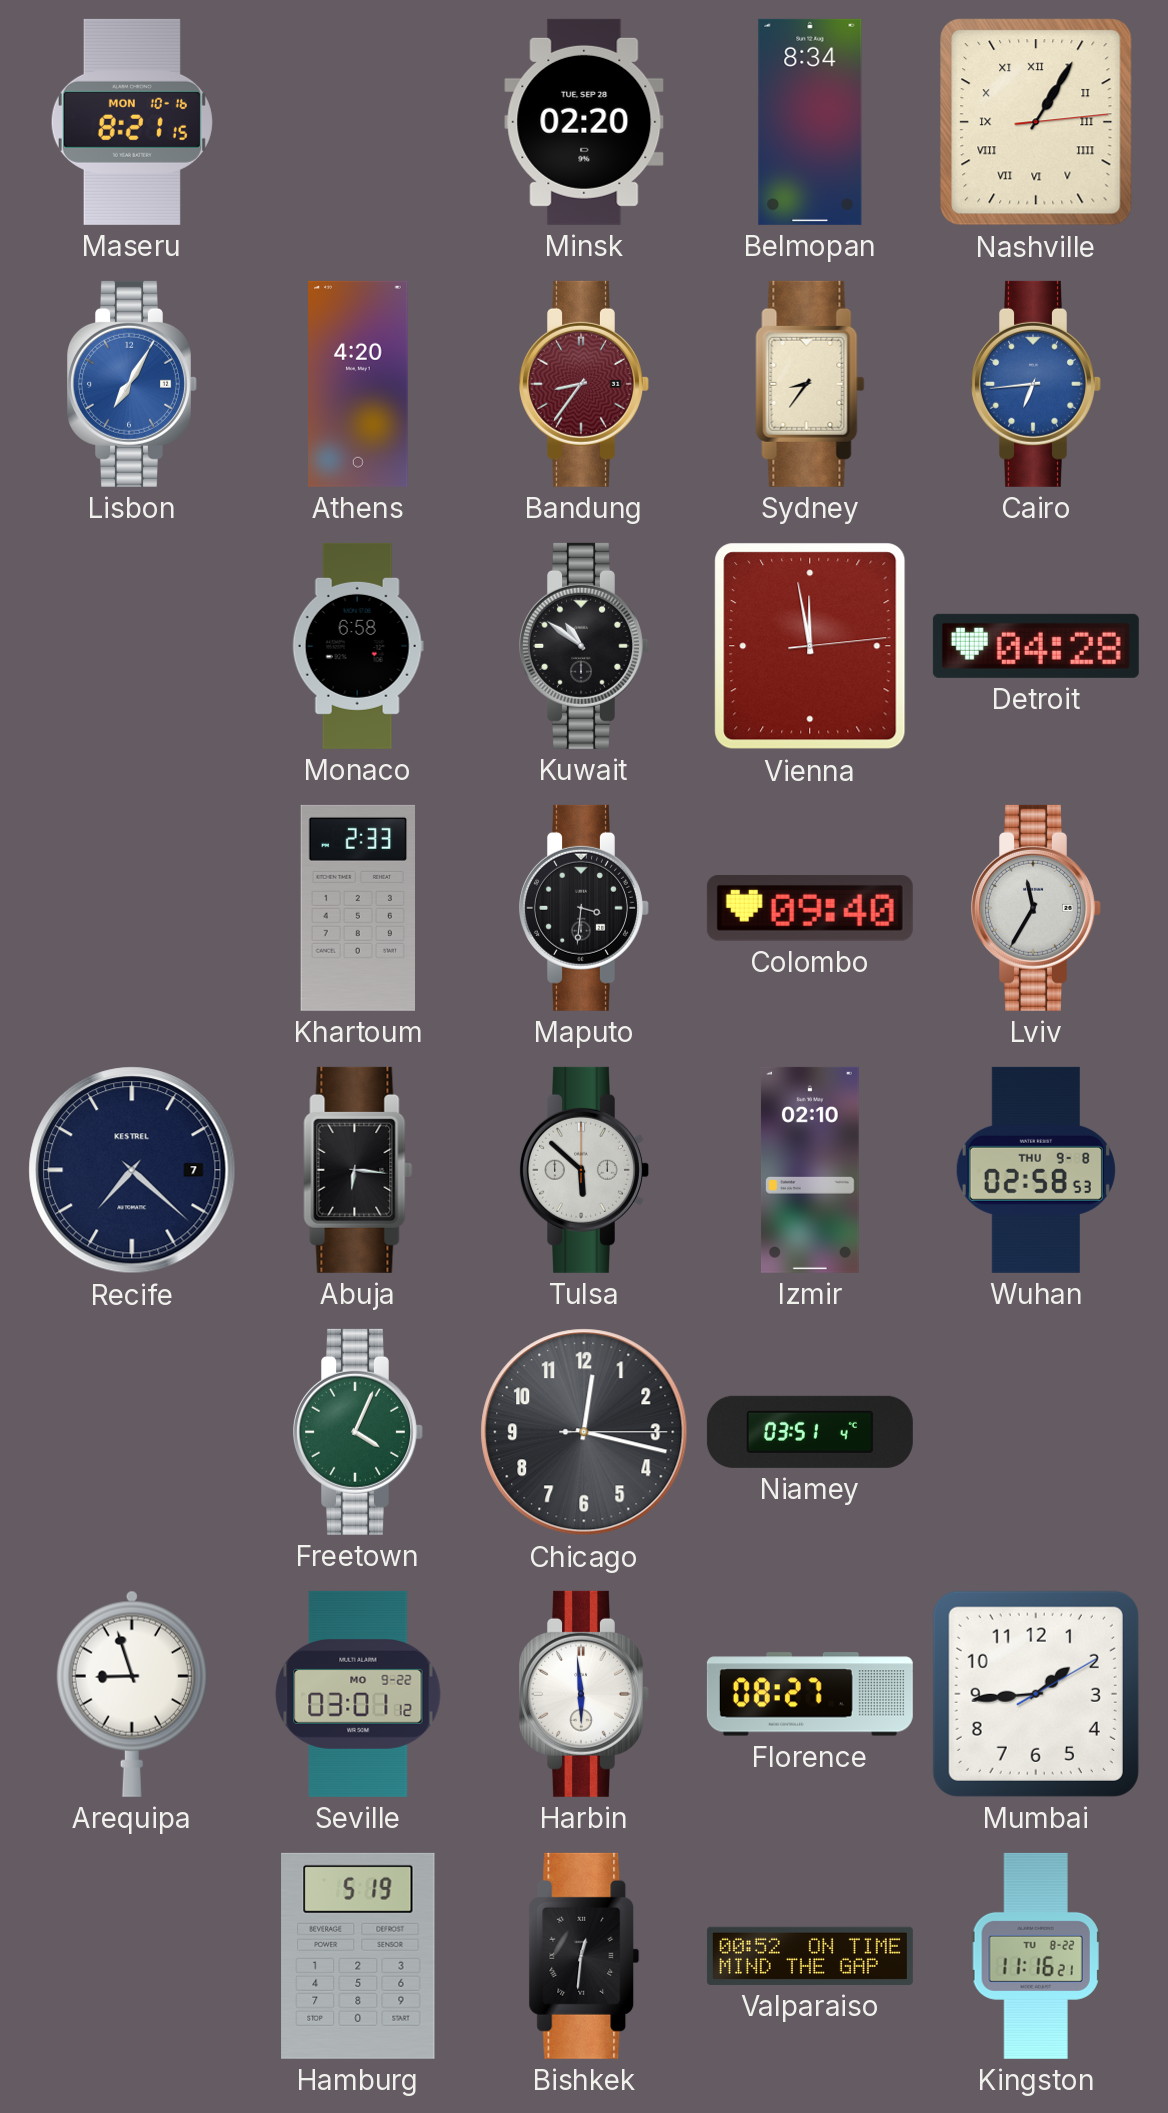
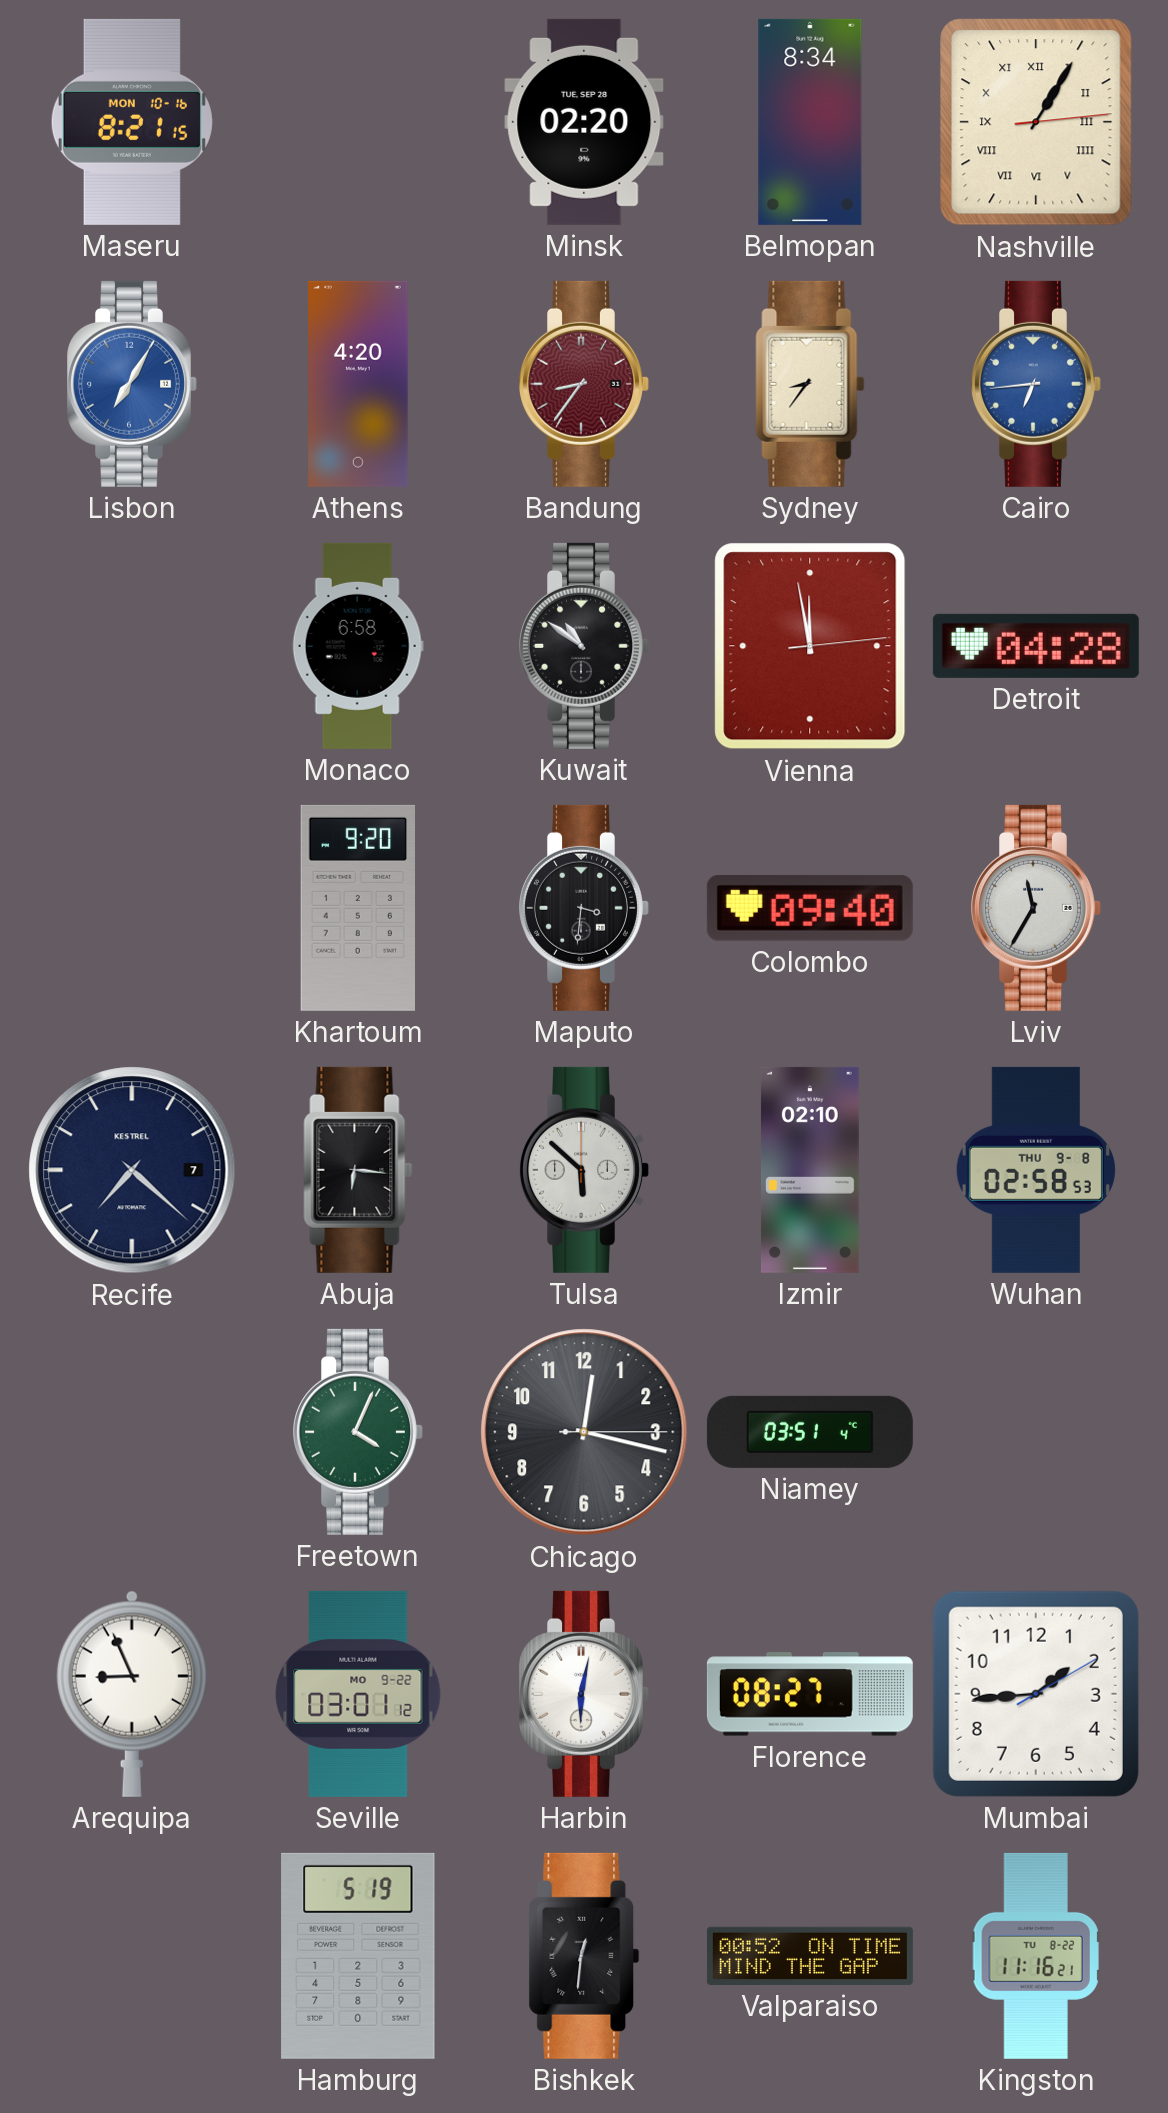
Khartoum: 2:33 -> 9:20
Arequipa: 8:57 -> 8:56
Harbin: 5:59 -> 6:02
